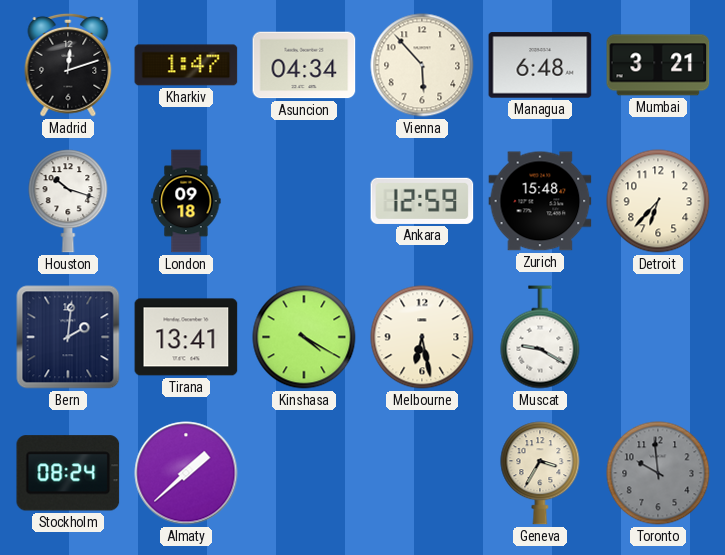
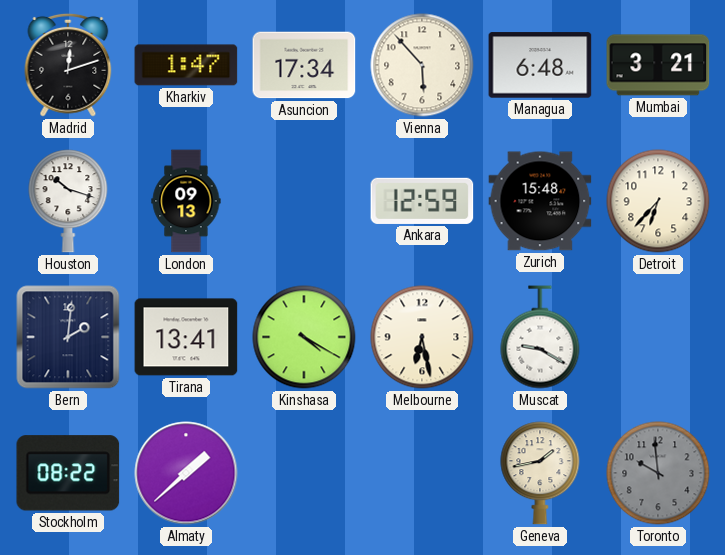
Asuncion: 04:34 -> 17:34
London: 09:18 -> 09:13
Stockholm: 08:24 -> 08:22
Geneva: 3:35 -> 1:43
